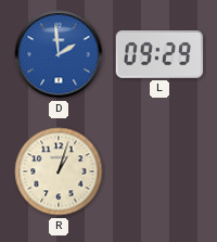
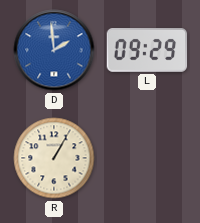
R: 1:03 -> 1:05
